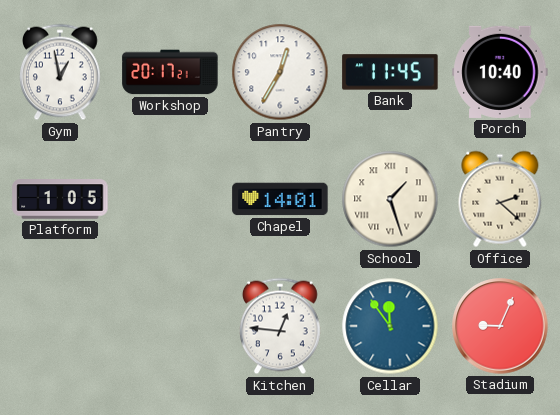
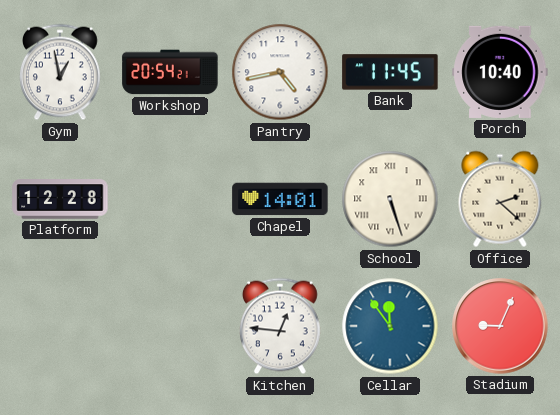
Workshop: 20:17 -> 20:54
Pantry: 12:35 -> 4:43
Platform: 1:05 -> 12:28
School: 1:27 -> 5:27
